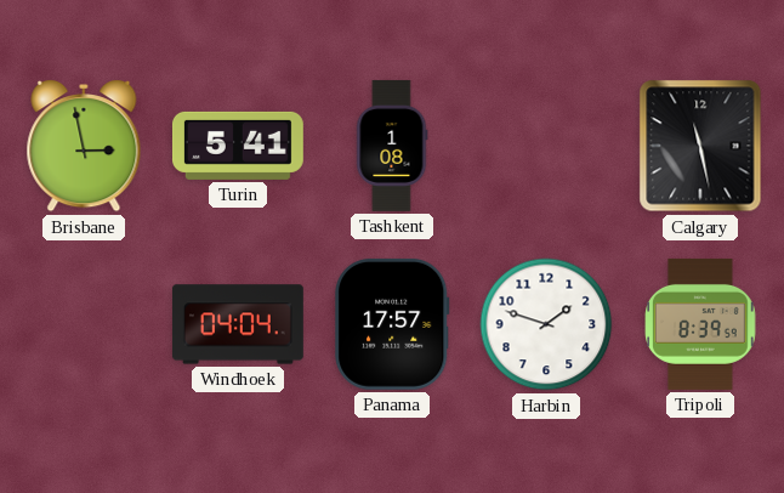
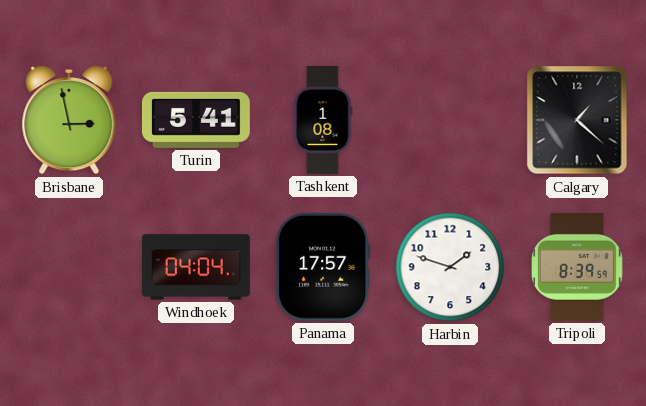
Calgary: 11:28 -> 1:22
